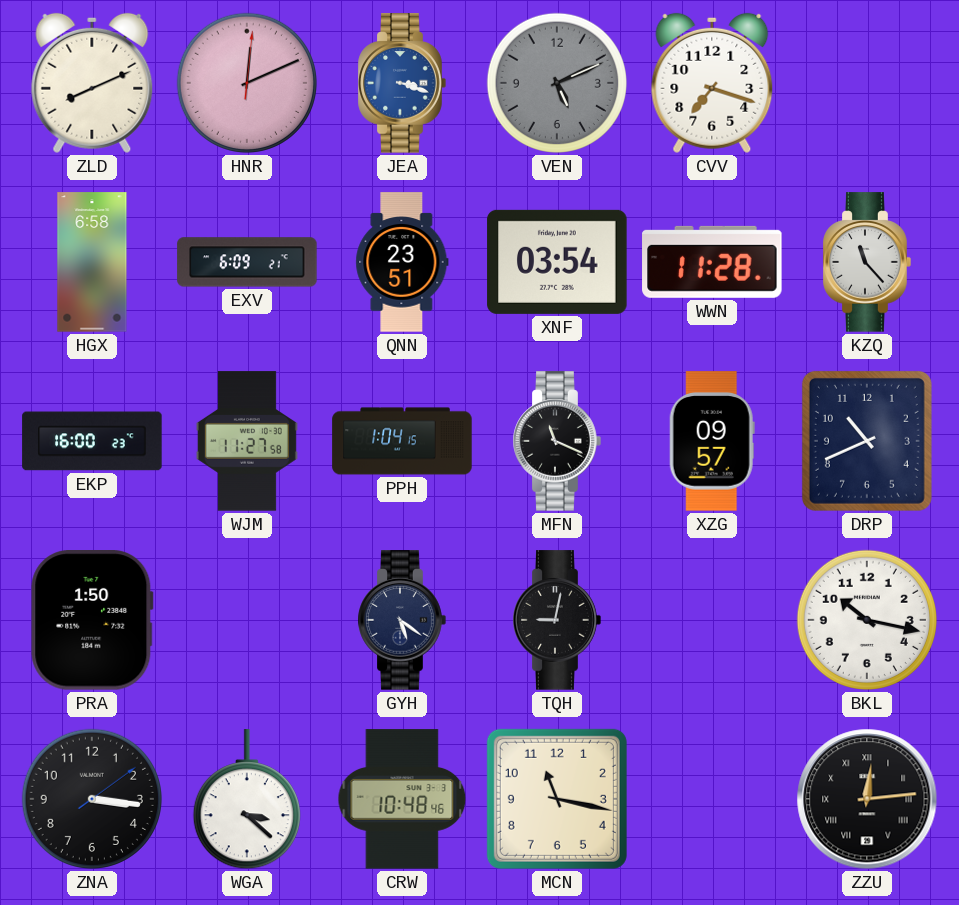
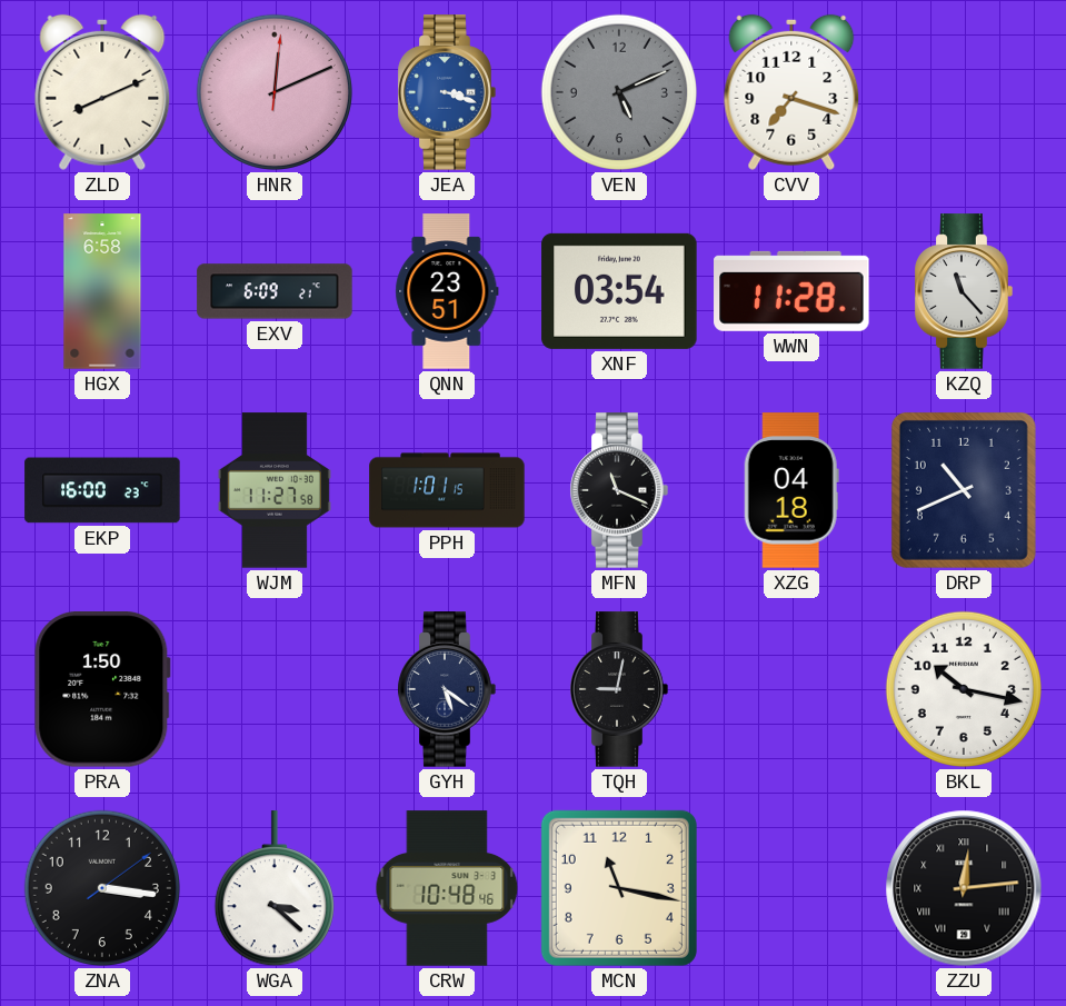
PPH: 1:04 -> 1:01
XZG: 09:57 -> 04:18
